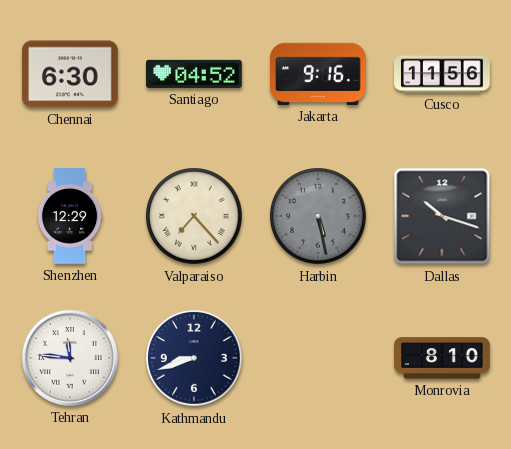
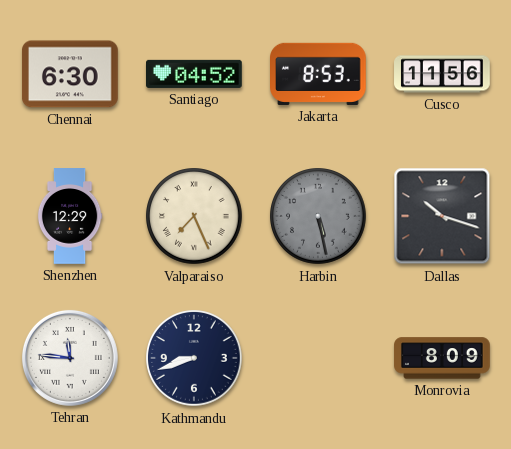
Jakarta: 9:16 -> 8:53
Valparaiso: 7:23 -> 7:26
Monrovia: 8:10 -> 8:09
